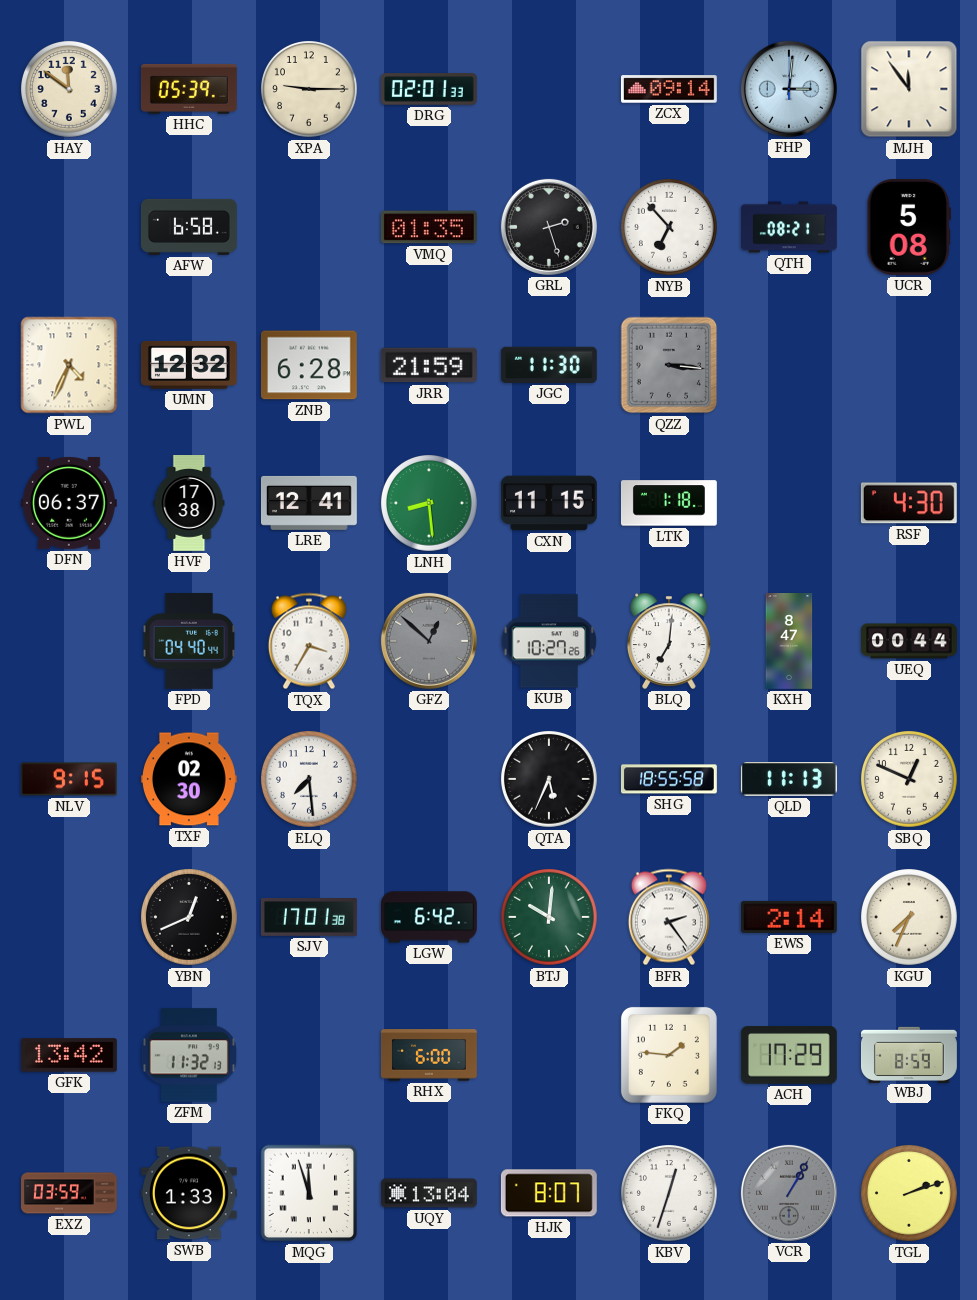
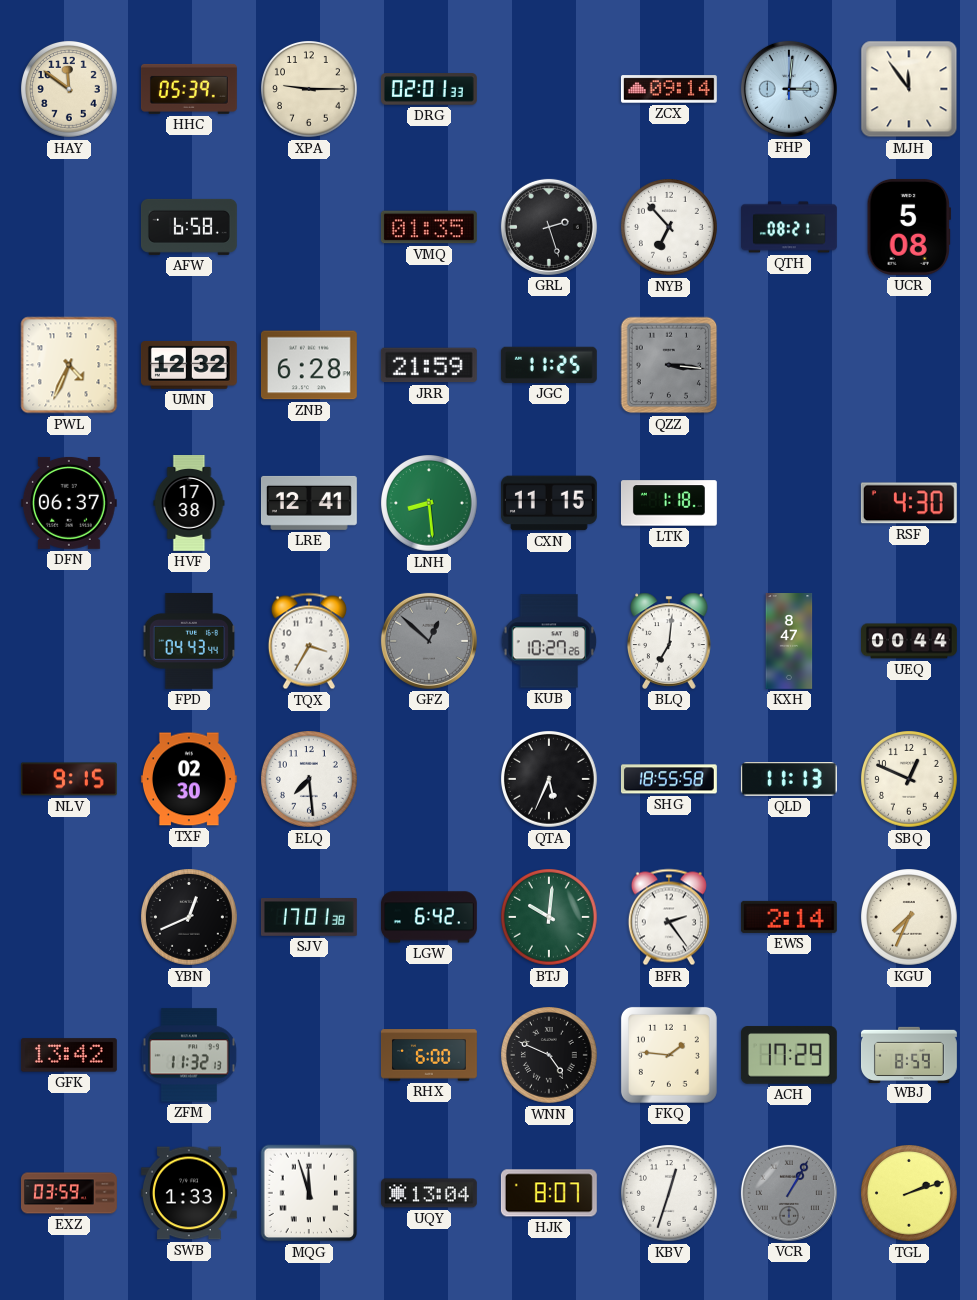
JGC: 11:30 -> 11:25
FPD: 04:40 -> 04:43
WNN: none -> 4:49
